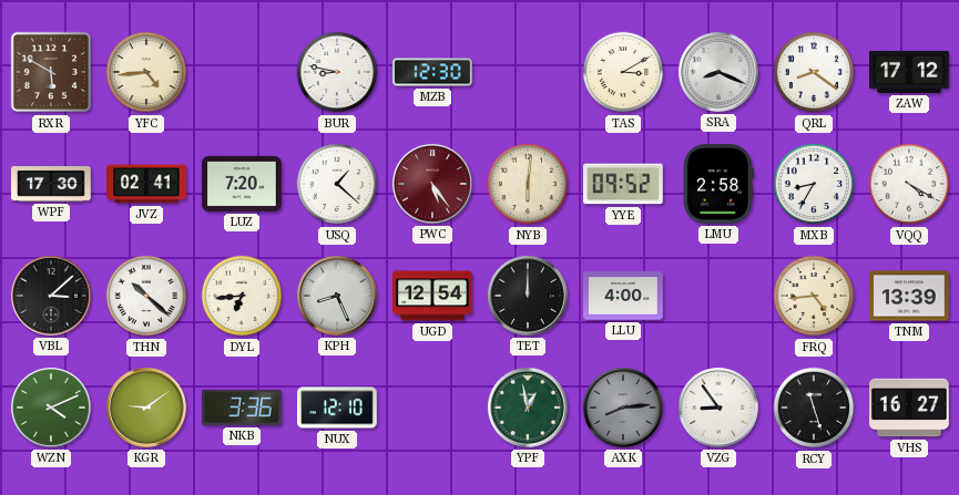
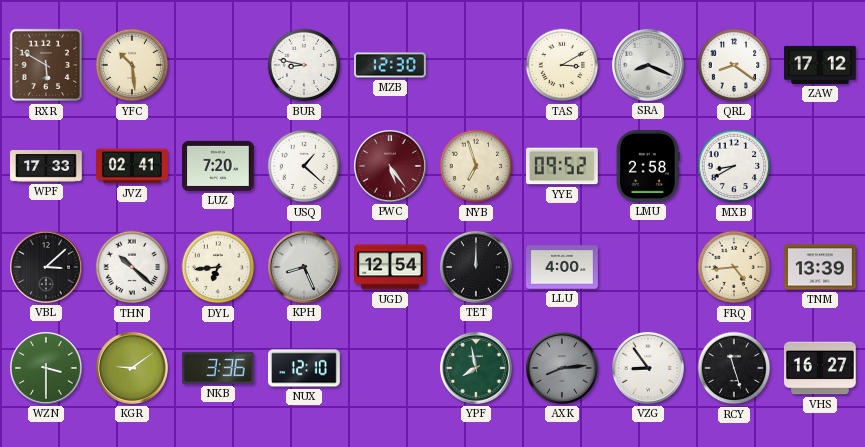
YFC: 4:44 -> 10:29
WPF: 17:30 -> 17:33
NYB: 6:01 -> 6:57
MXB: 8:35 -> 8:40
VQQ: 4:20 -> none
WZN: 4:11 -> 3:30
YPF: 12:58 -> 7:58
